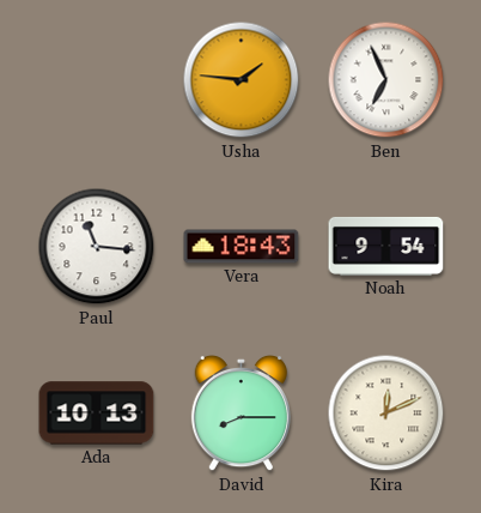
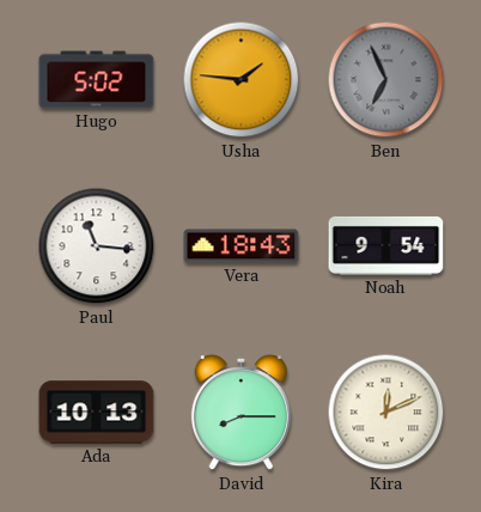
Hugo: none -> 5:02
Ben dial: white -> grey
